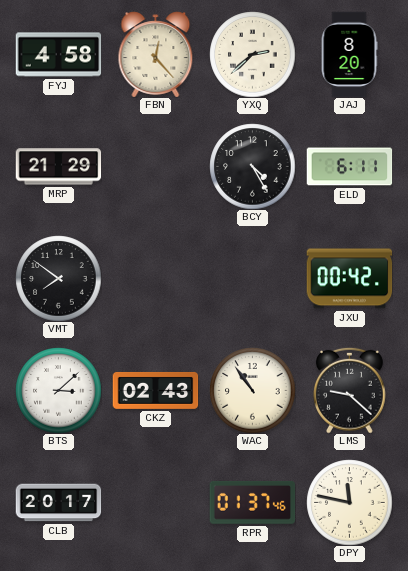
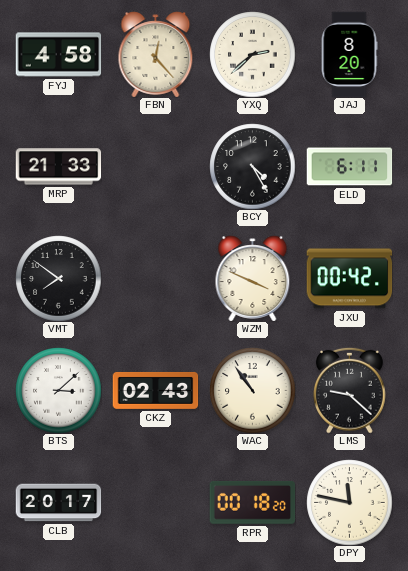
MRP: 21:29 -> 21:33
WZM: none -> 3:49
RPR: 01:37 -> 00:18
